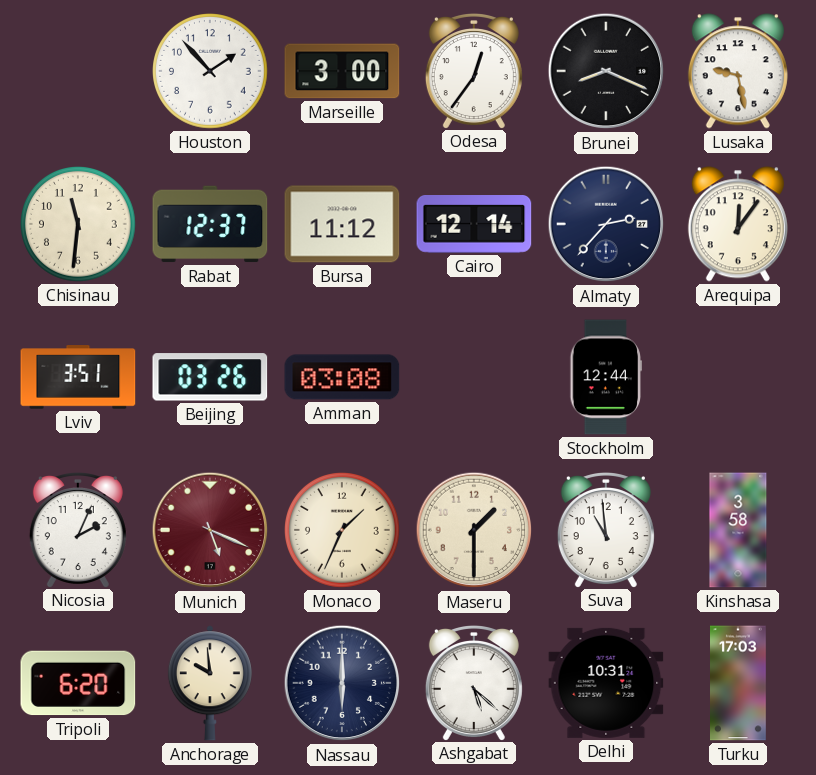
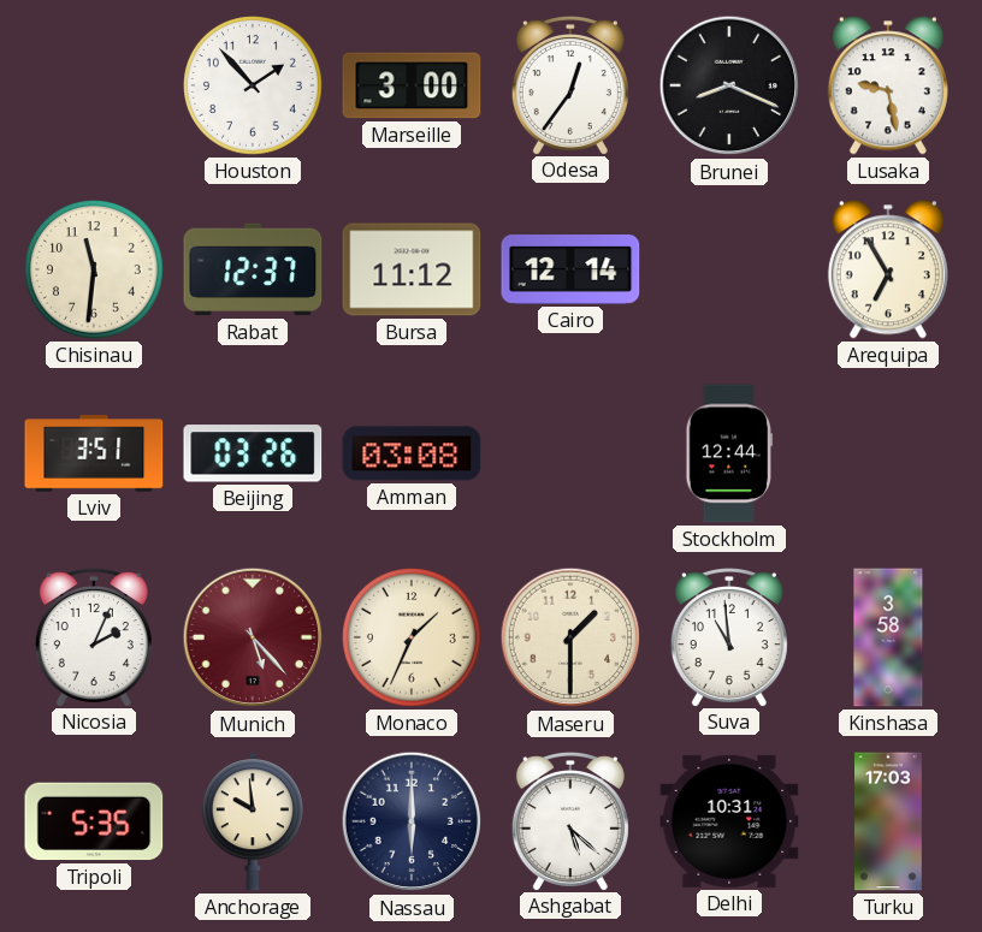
Almaty: 2:37 -> none
Arequipa: 12:06 -> 6:55
Munich: 5:19 -> 5:23
Tripoli: 6:20 -> 5:35
